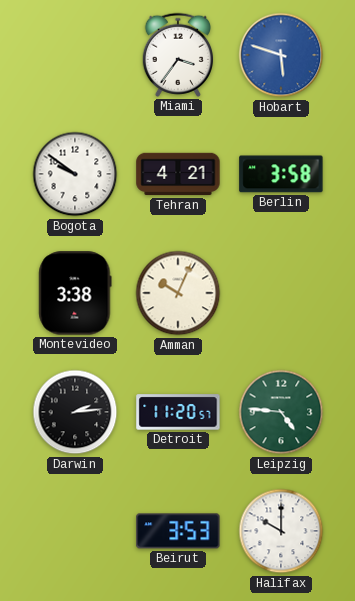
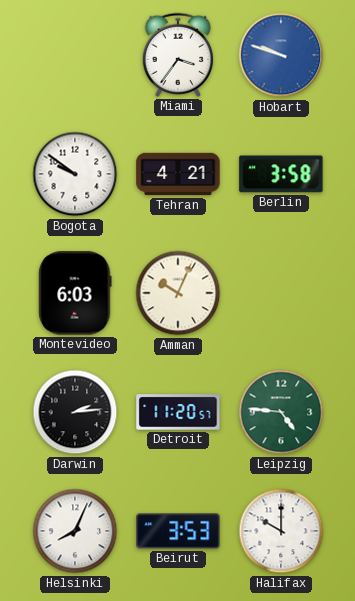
Hobart: 5:48 -> 9:48
Montevideo: 3:38 -> 6:03
Helsinki: none -> 8:04
